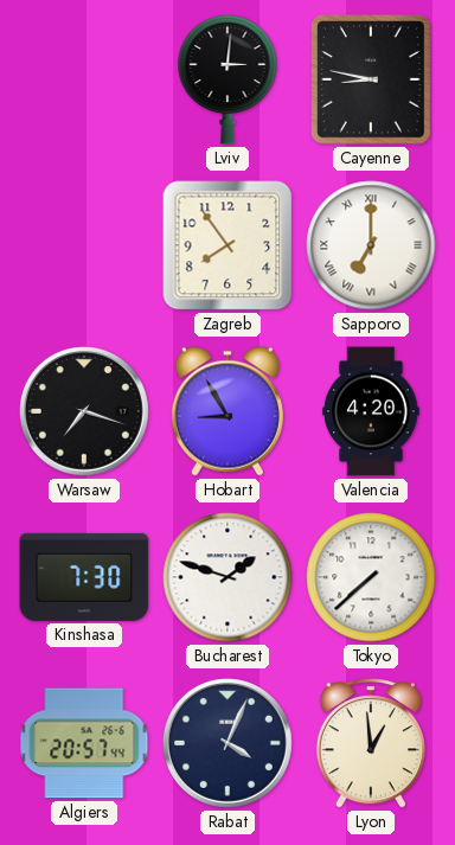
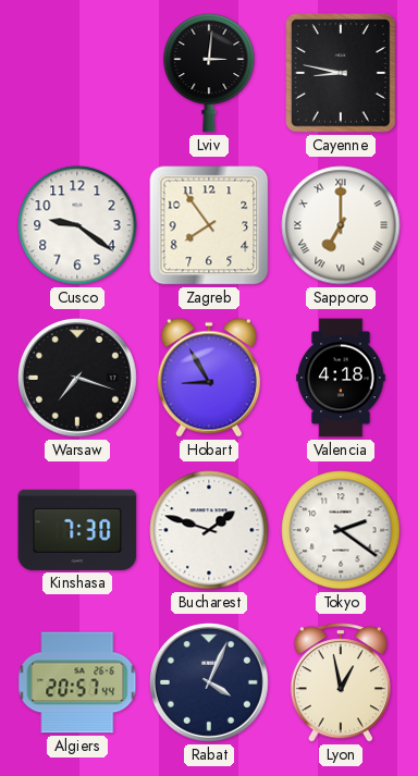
Cusco: none -> 9:21
Valencia: 4:20 -> 4:18
Tokyo: 7:38 -> 2:21
Lyon: 12:59 -> 12:58
